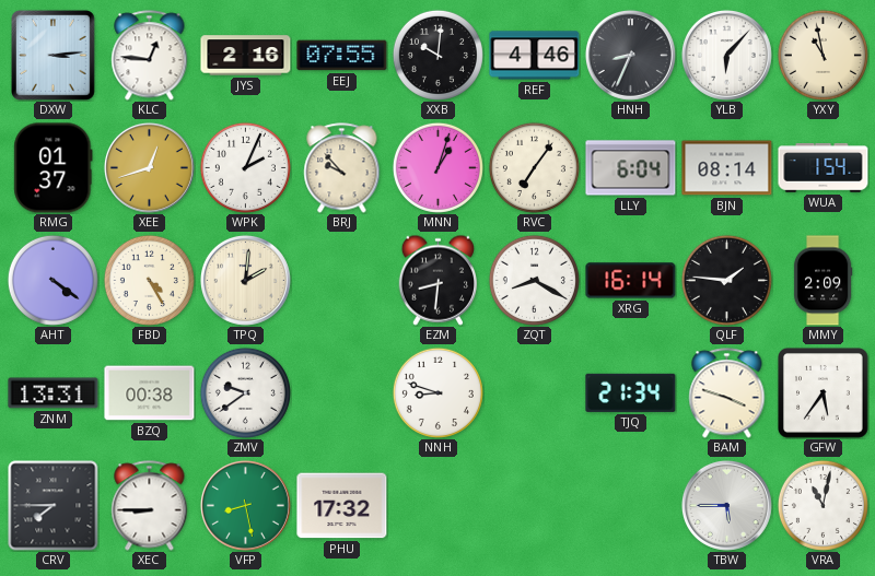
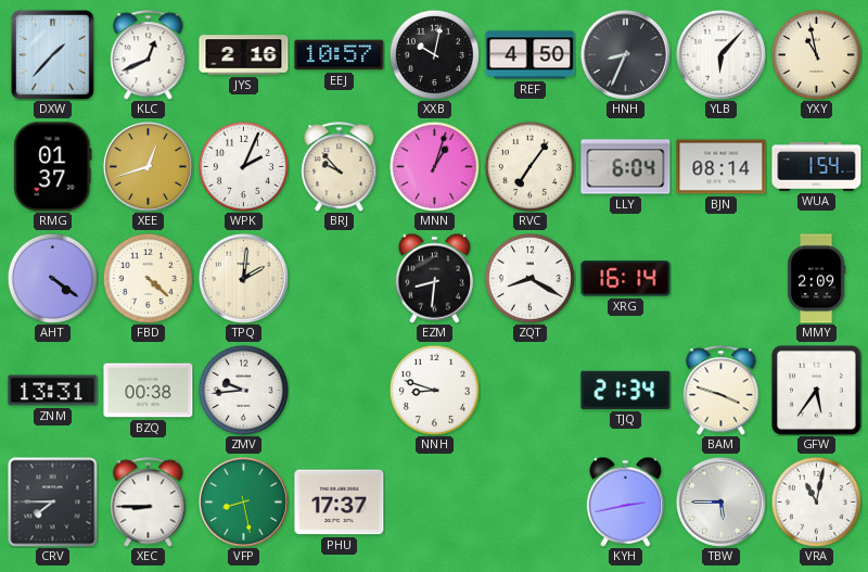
DXW: 3:14 -> 1:37
KLC: 12:46 -> 12:41
EEJ: 07:55 -> 10:57
XXB: 10:01 -> 10:02
REF: 4:46 -> 4:50
FBD: 4:25 -> 4:22
QLF: 1:46 -> none
ZMV: 9:39 -> 9:44
PHU: 17:32 -> 17:37
KYH: none -> 2:43
